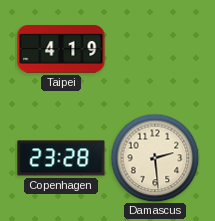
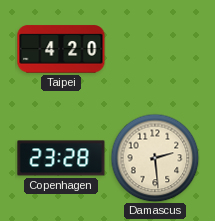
Taipei: 4:19 -> 4:20
